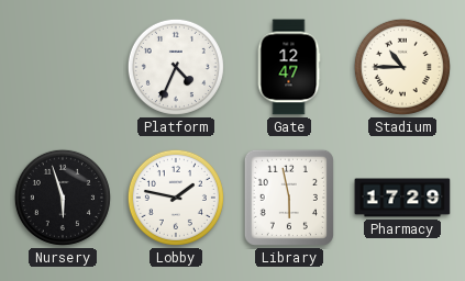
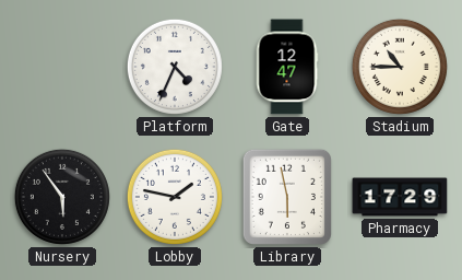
Nursery: 5:57 -> 5:54
